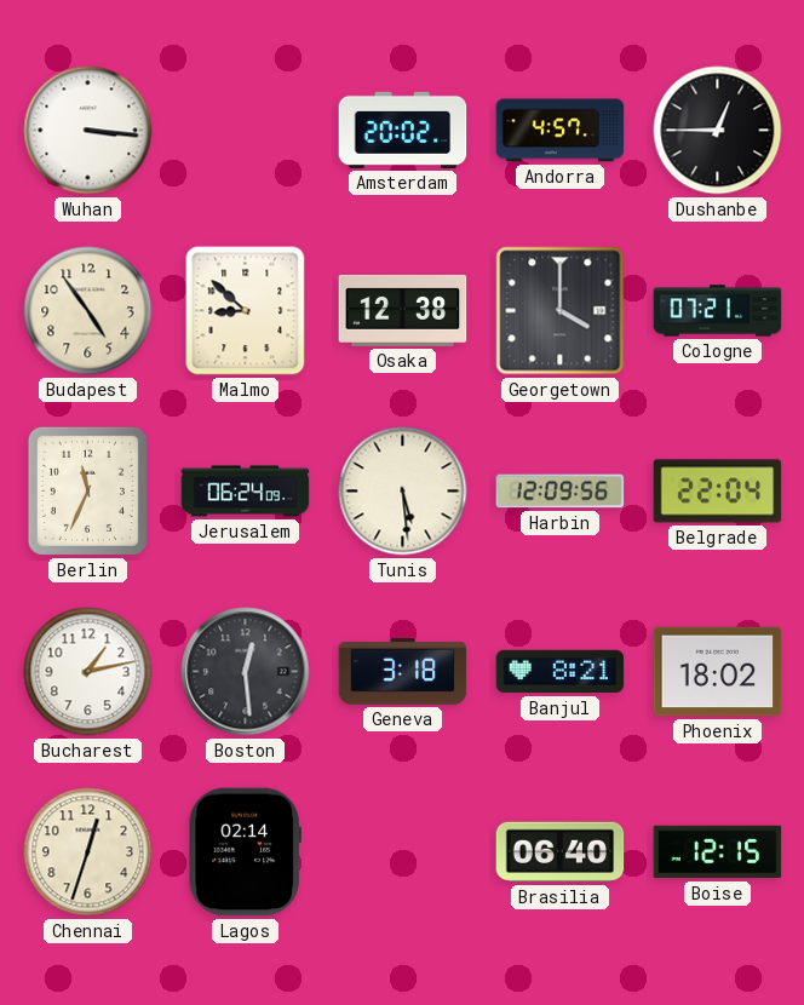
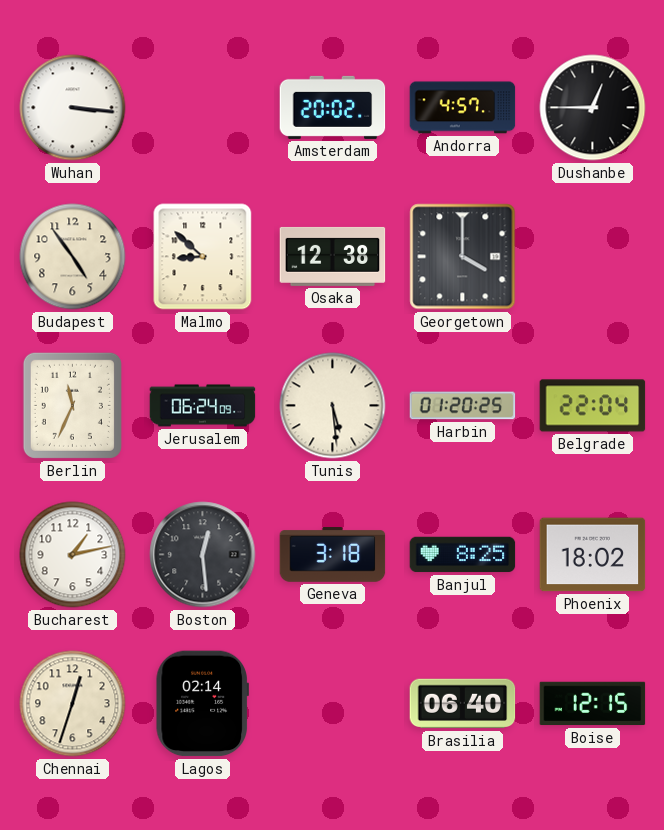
Cologne: 07:21 -> none
Harbin: 12:09 -> 01:20
Banjul: 8:21 -> 8:25
